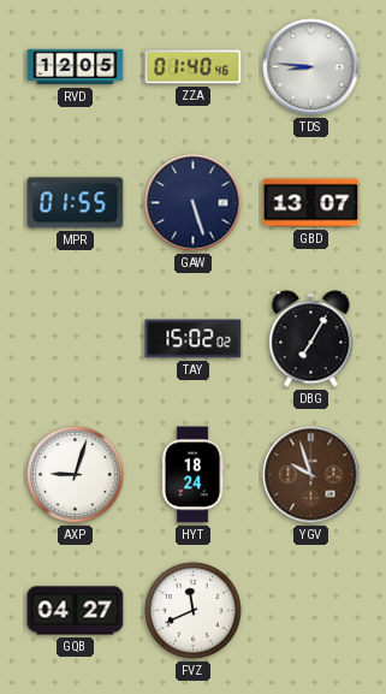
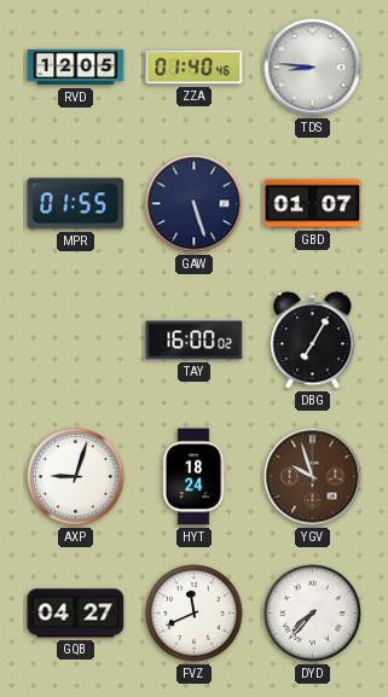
GBD: 13:07 -> 01:07
TAY: 15:02 -> 16:00
DYD: none -> 7:37
